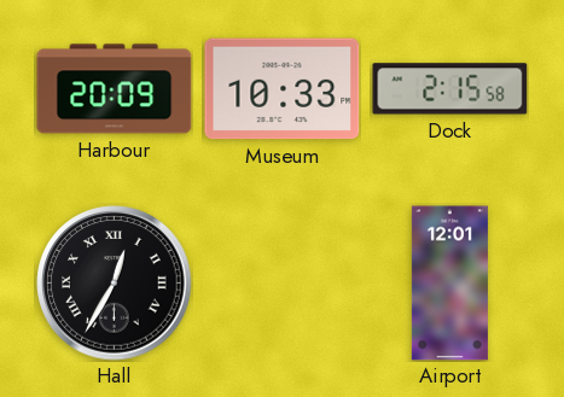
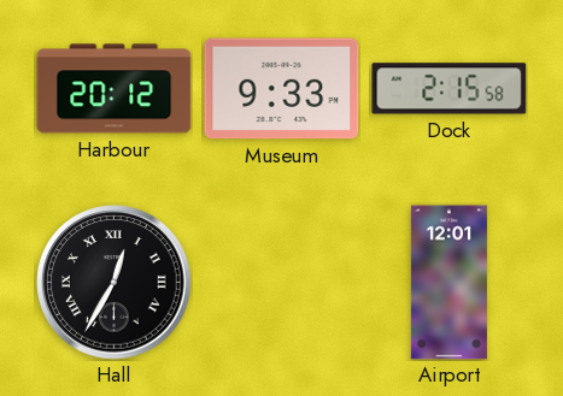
Harbour: 20:09 -> 20:12
Museum: 10:33 -> 9:33
